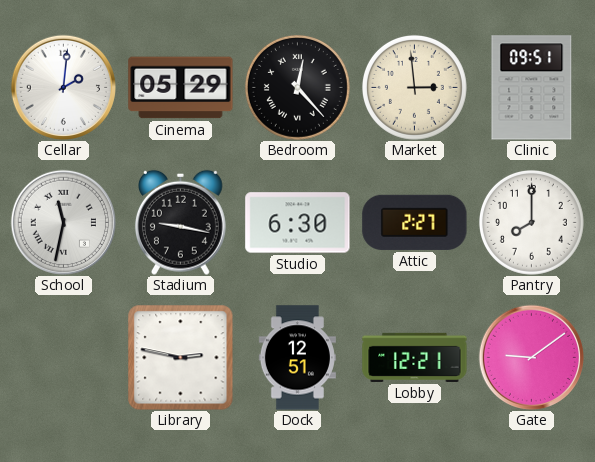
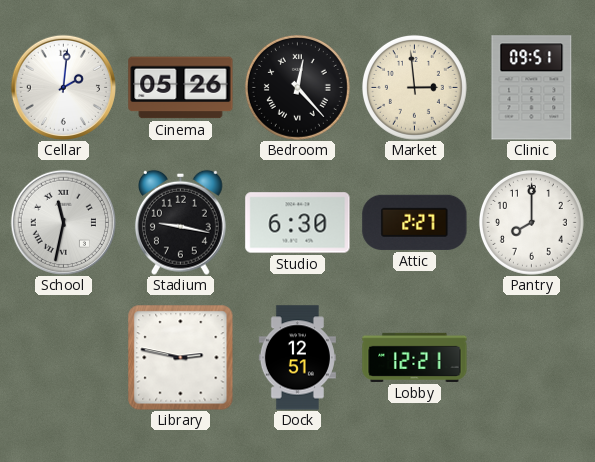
Cinema: 05:29 -> 05:26
Gate: 9:09 -> none
